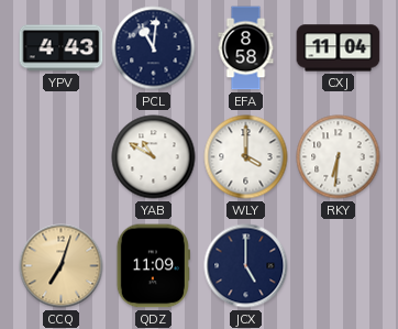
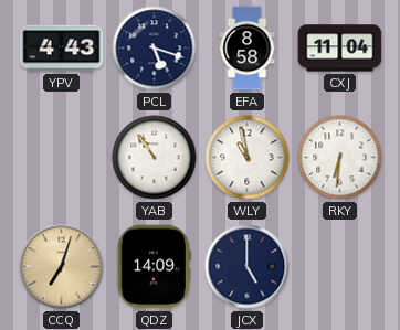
PCL: 11:01 -> 5:18
YAB: 10:50 -> 10:54
WLY: 4:00 -> 10:58
QDZ: 11:09 -> 14:09
